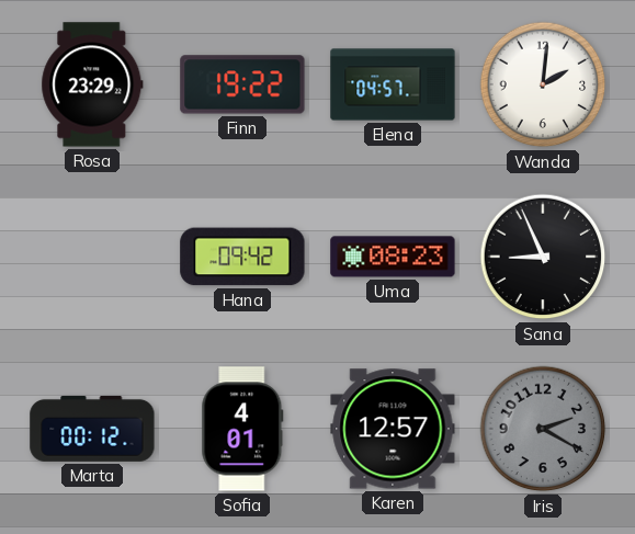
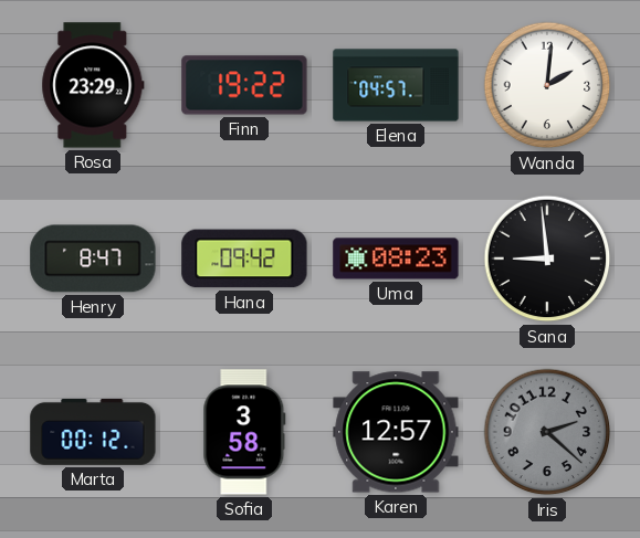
Henry: none -> 8:47
Sana: 8:56 -> 8:59
Sofia: 4:01 -> 3:58
Iris: 2:20 -> 2:22
